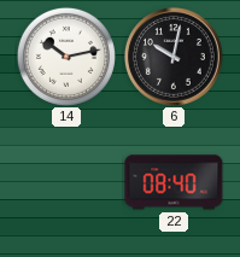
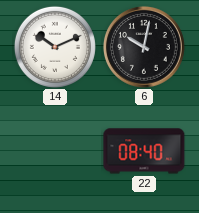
14: 10:13 -> 10:11
